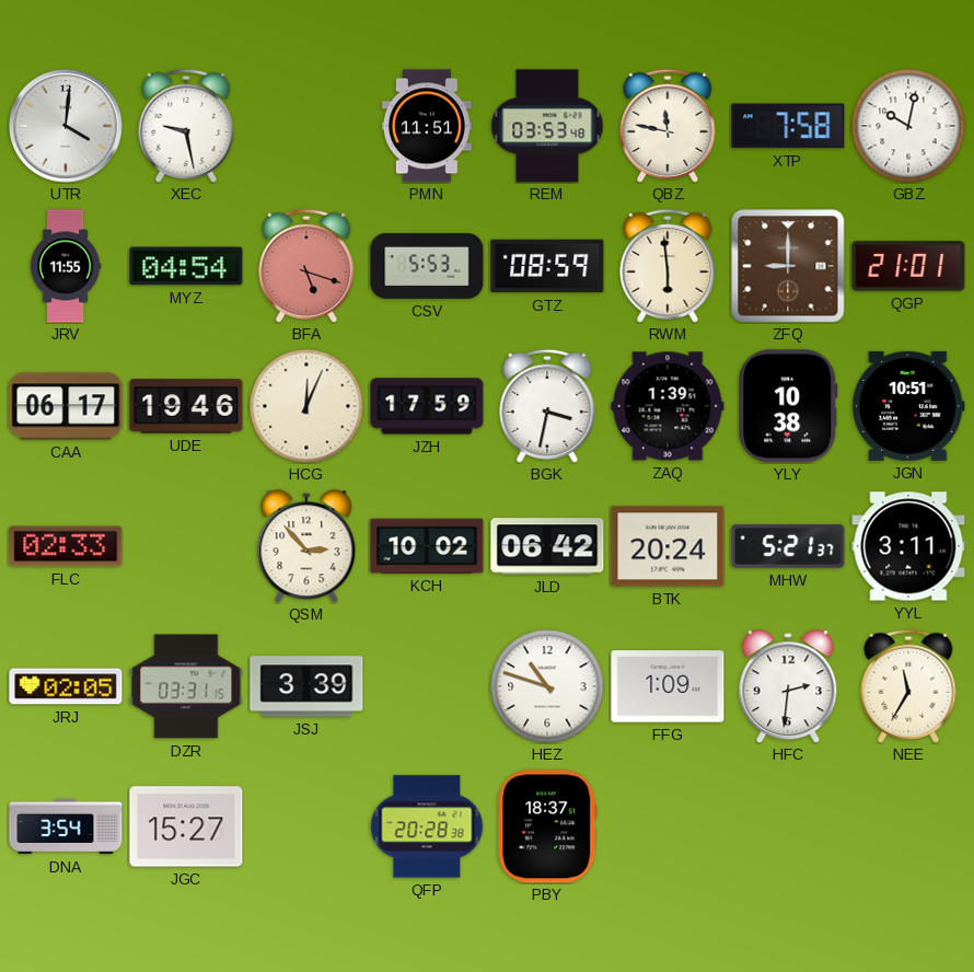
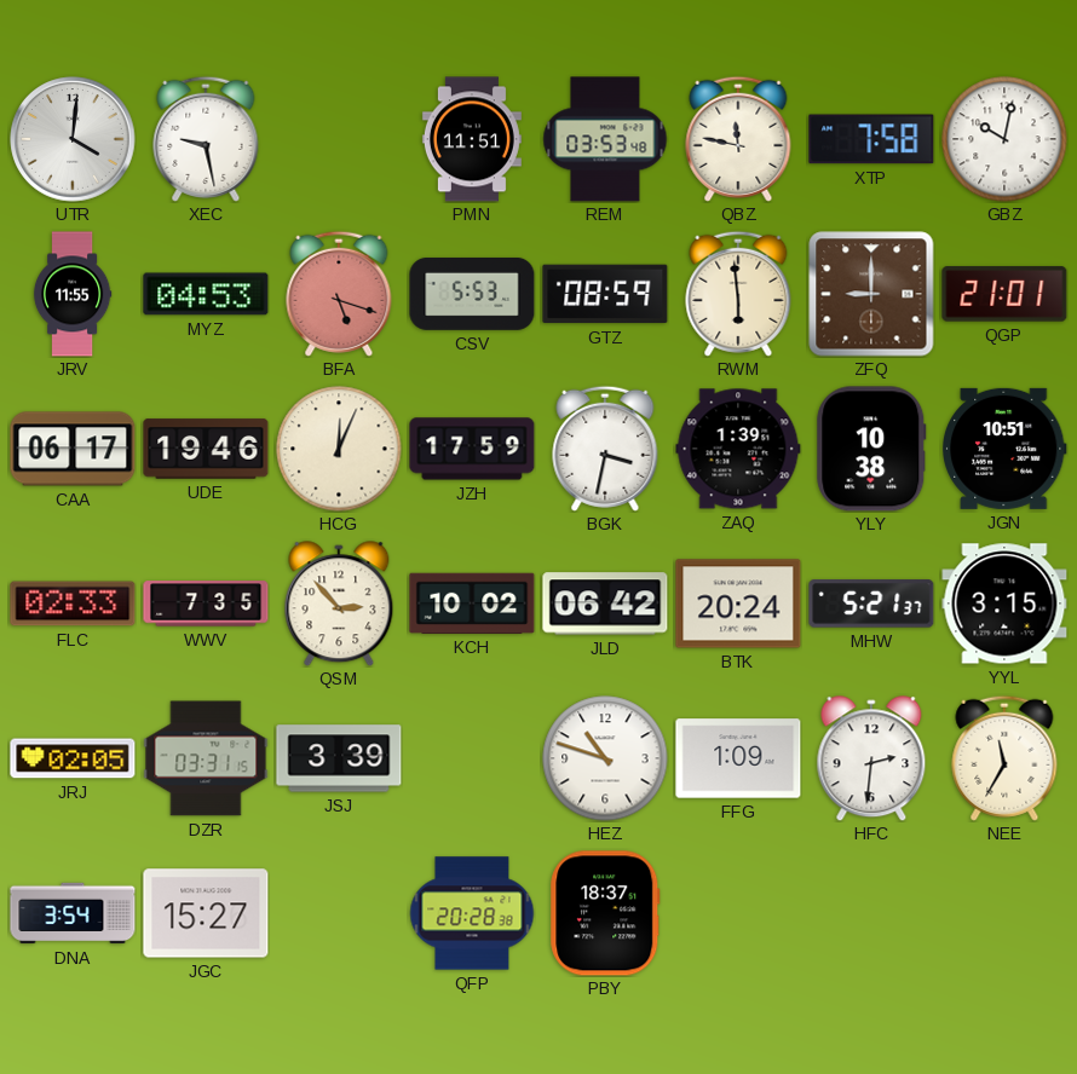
MYZ: 04:54 -> 04:53
WWV: none -> 7:35
YYL: 3:11 -> 3:15
